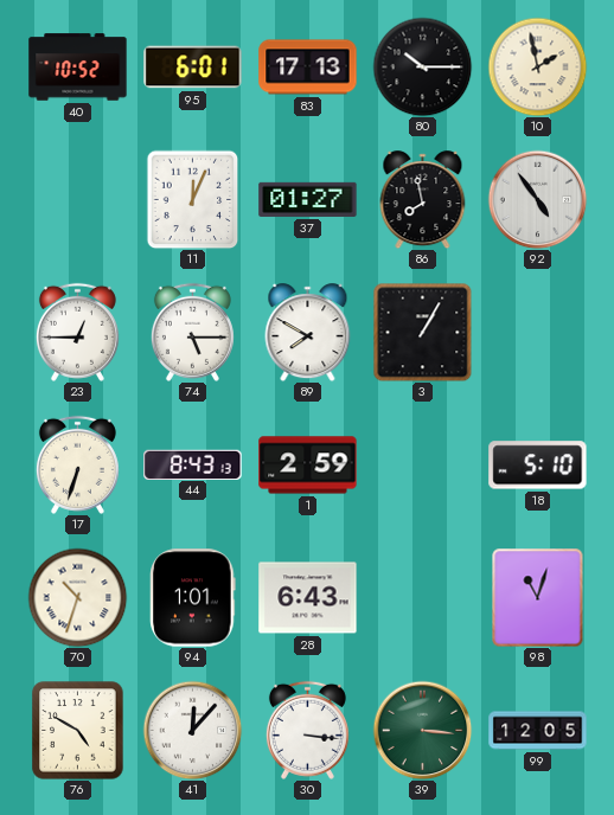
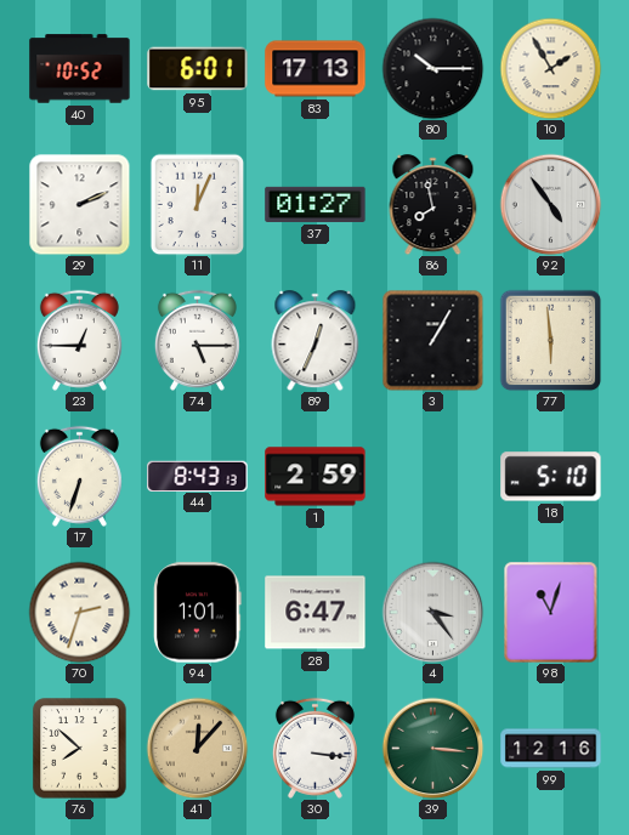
10: 1:58 -> 1:55
29: none -> 2:11
89: 7:50 -> 12:34
77: none -> 5:59
70: 10:33 -> 2:33
28: 6:43 -> 6:47
4: none -> 3:24
76: 4:50 -> 7:52
41 dial: white -> champagne
99: 12:05 -> 12:16
